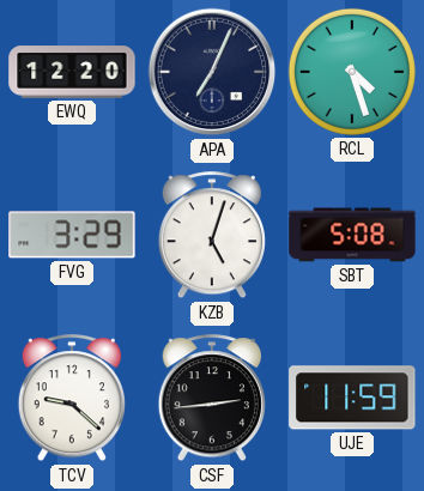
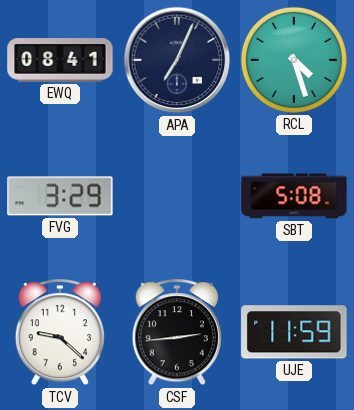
EWQ: 12:20 -> 08:41
KZB: 5:03 -> none
